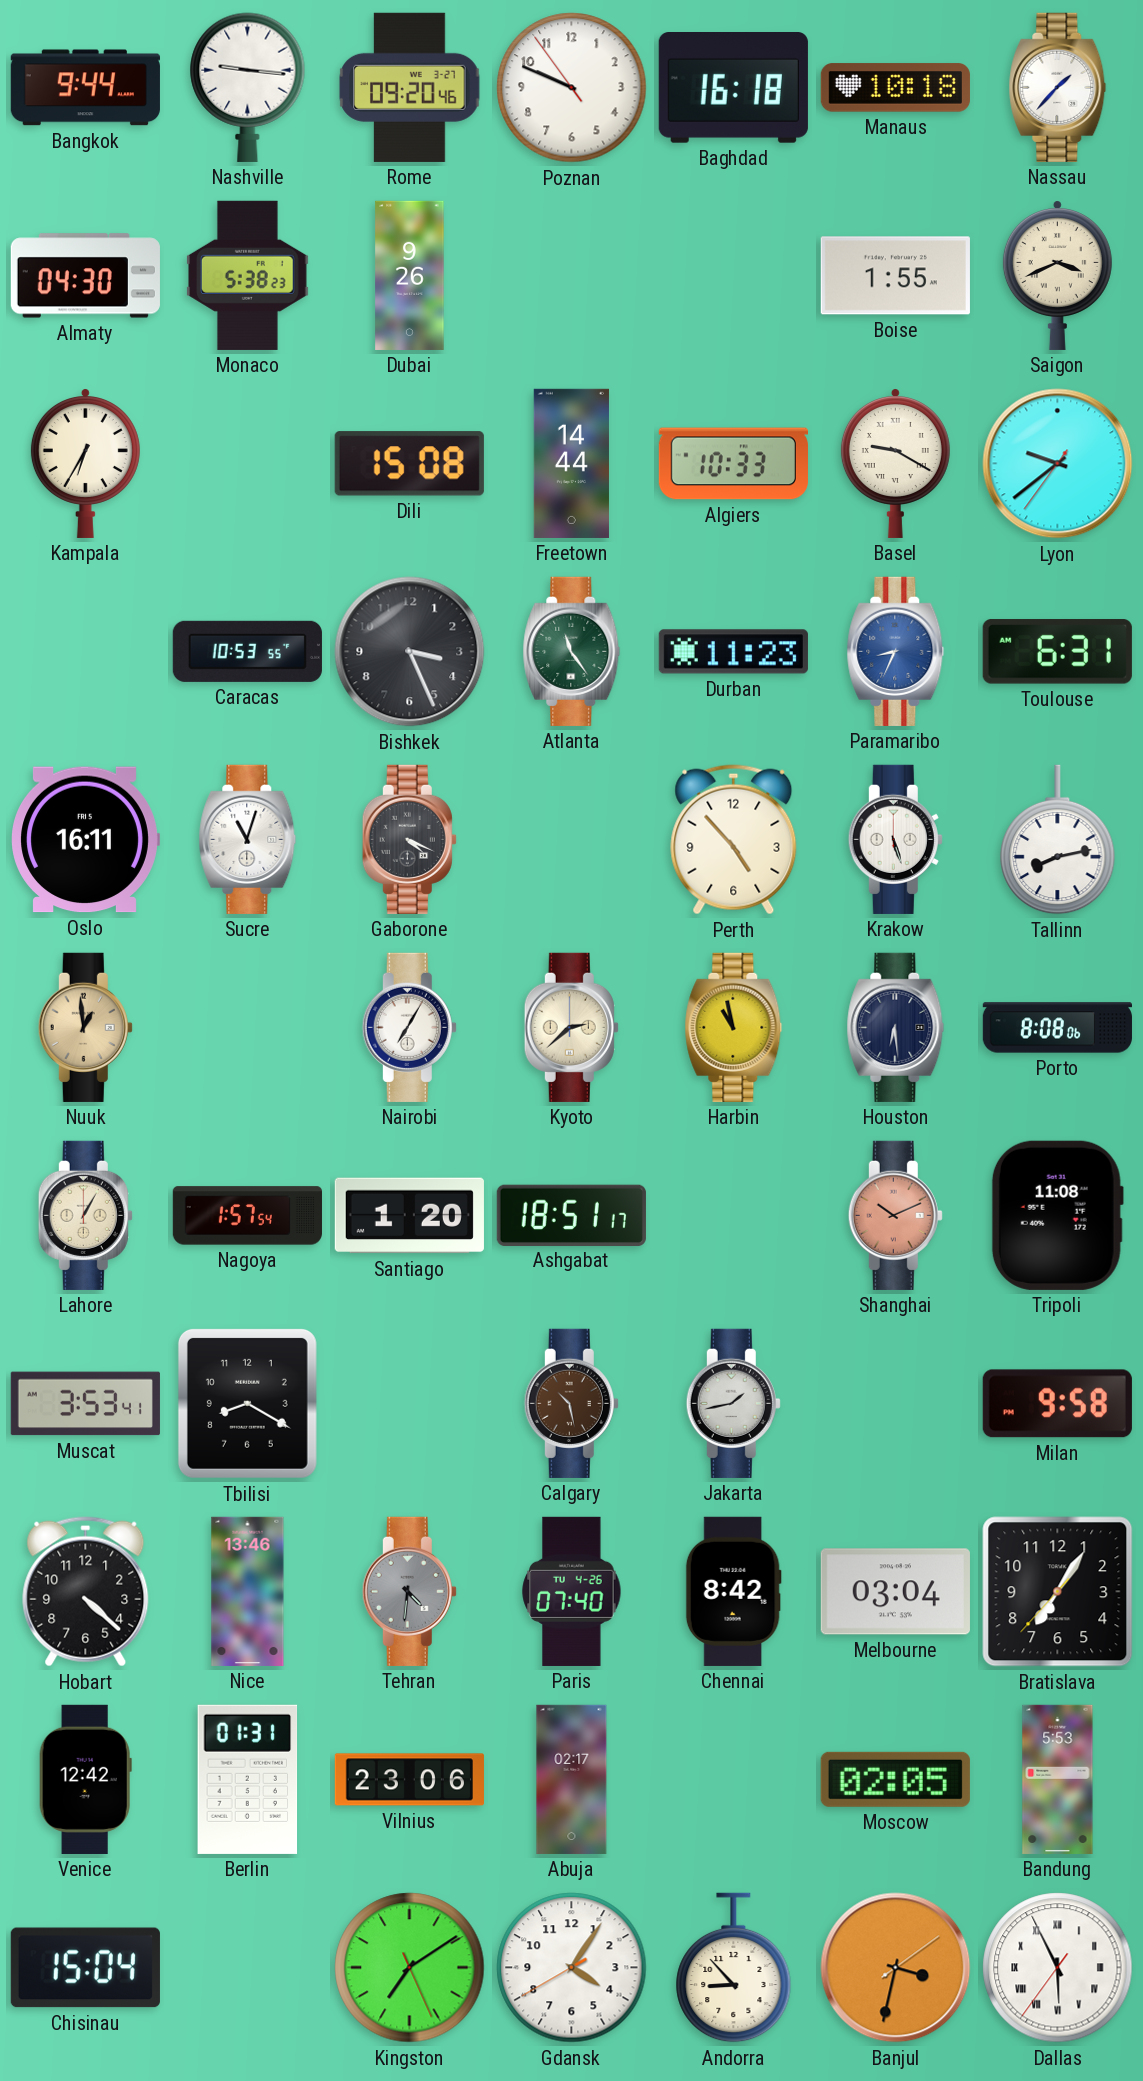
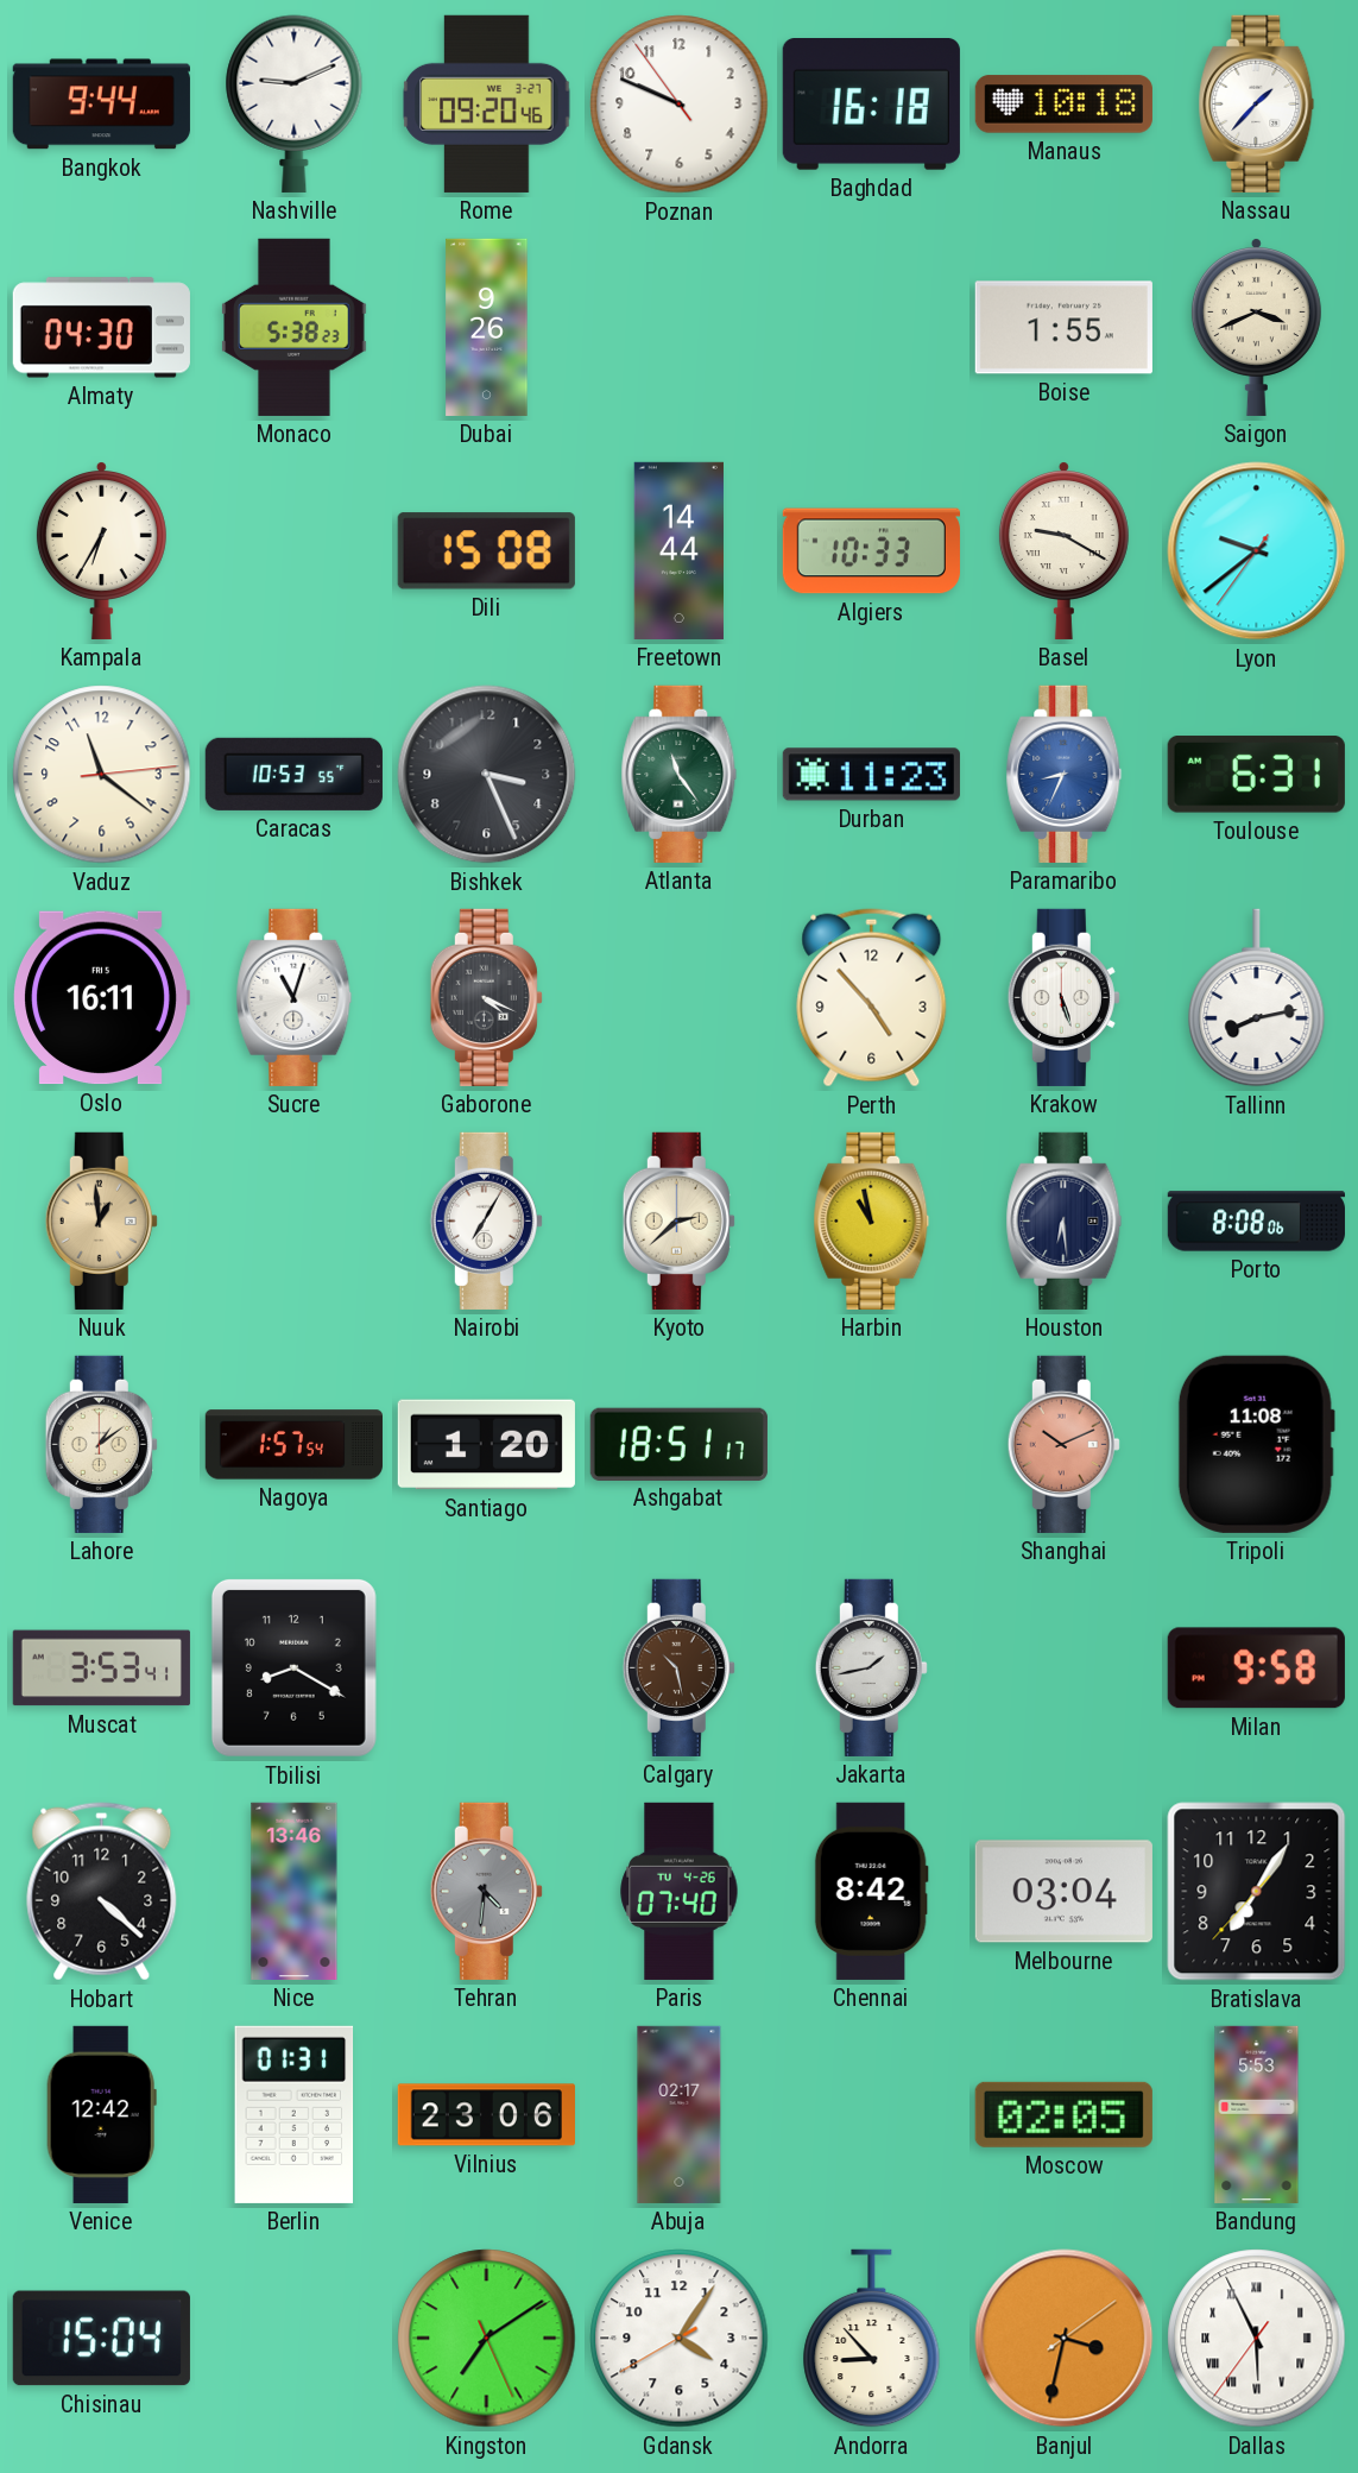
Nashville: 9:16 -> 9:11
Vaduz: none -> 11:21
Lahore: 1:05 -> 1:09
